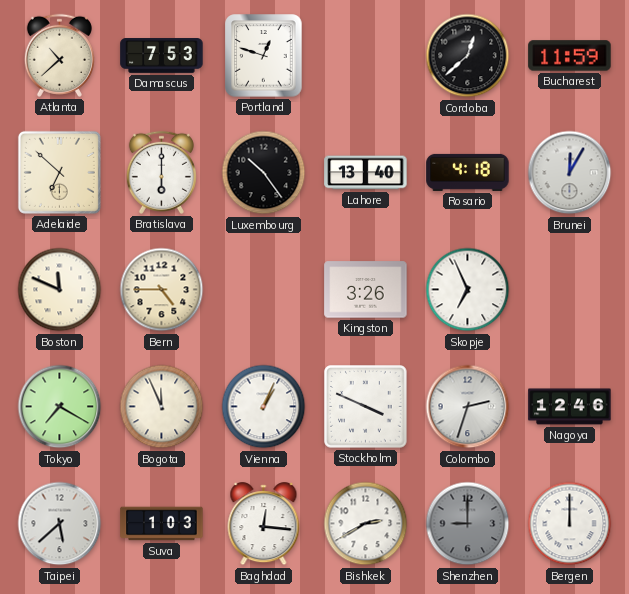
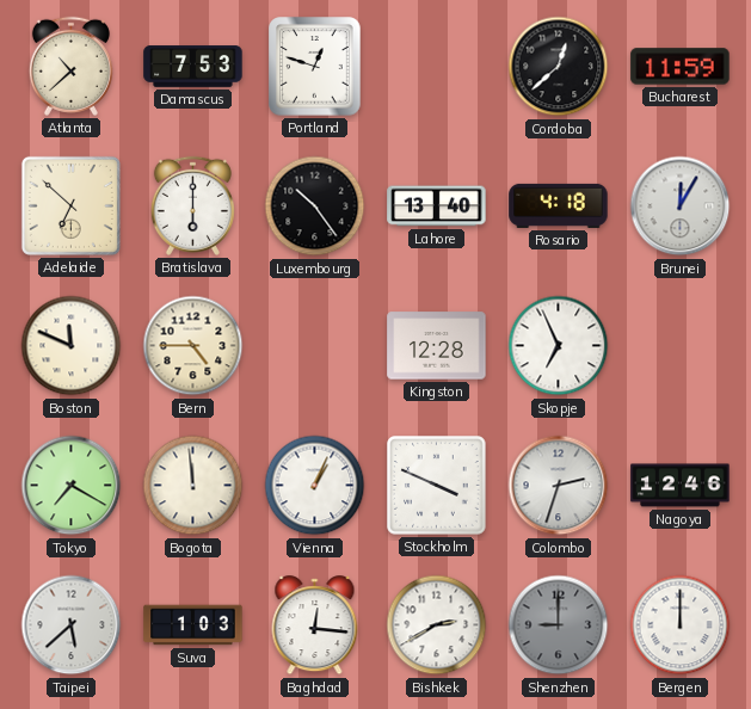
Kingston: 3:26 -> 12:28
Bogota: 11:56 -> 11:59
